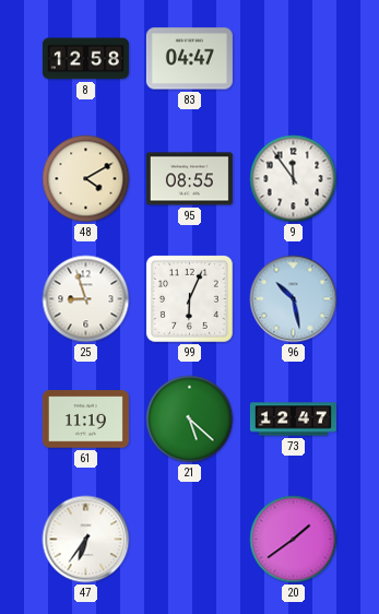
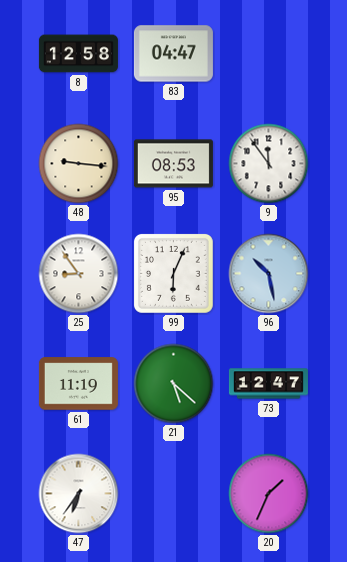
48: 4:10 -> 9:16
95: 08:55 -> 08:53
25: 8:57 -> 8:54
20: 1:39 -> 1:34
